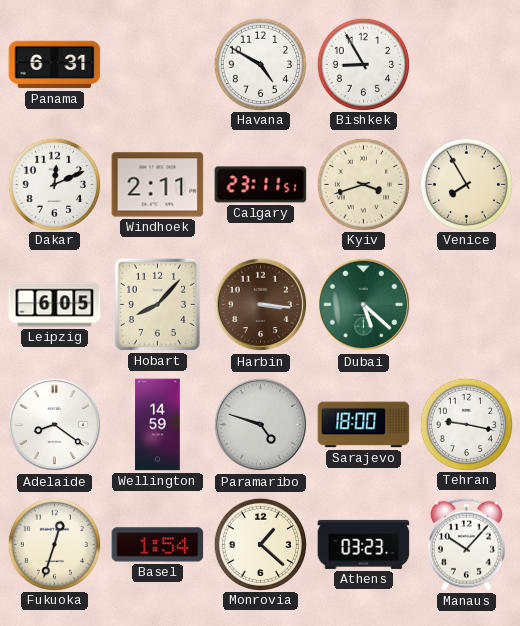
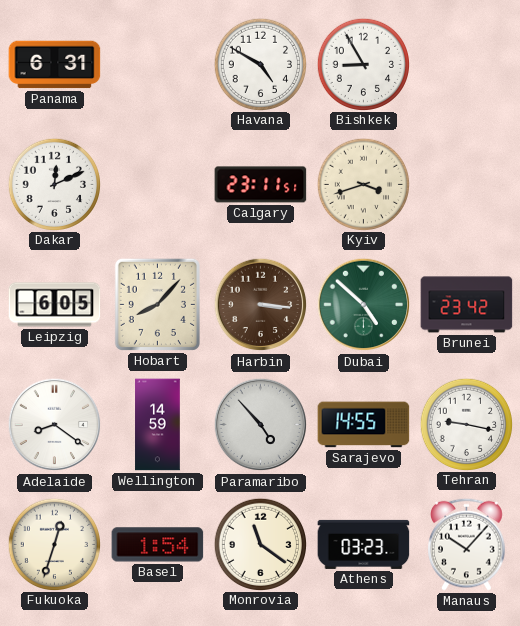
Windhoek: 2:11 -> none
Venice: 7:55 -> none
Dubai: 5:22 -> 4:52
Brunei: none -> 23:42
Paramaribo: 4:48 -> 4:53
Sarajevo: 18:00 -> 14:55
Monrovia: 1:22 -> 11:21
